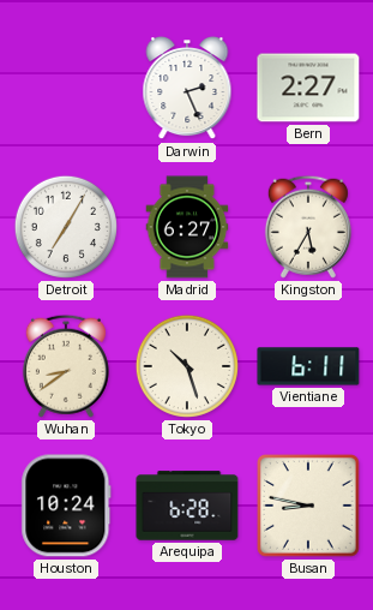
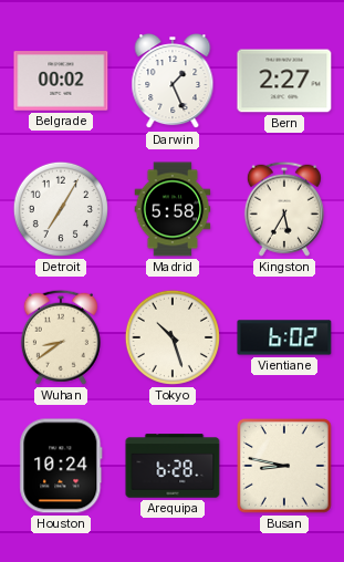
Belgrade: none -> 00:02
Darwin: 2:26 -> 1:26
Madrid: 6:27 -> 5:58
Vientiane: 6:11 -> 6:02
